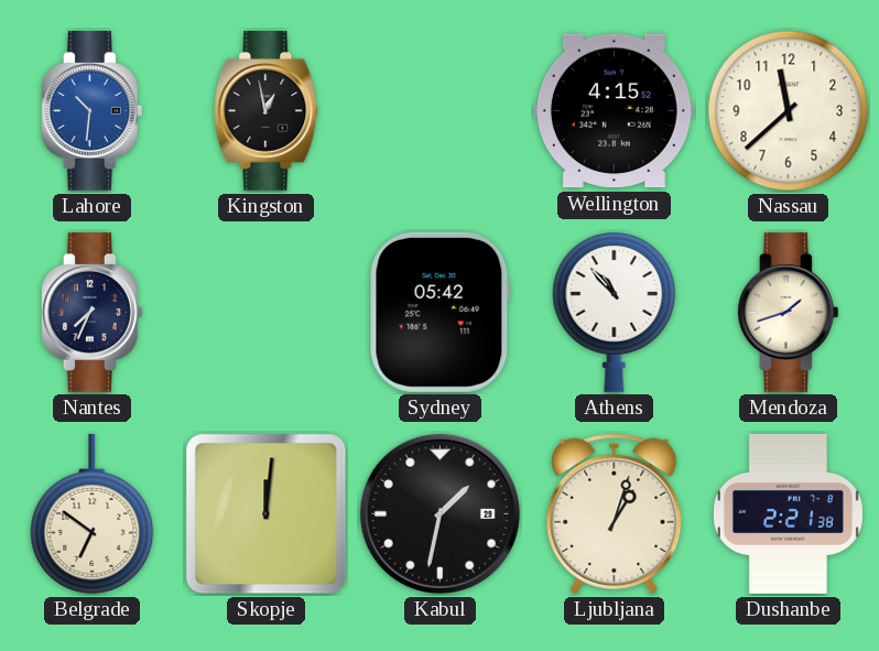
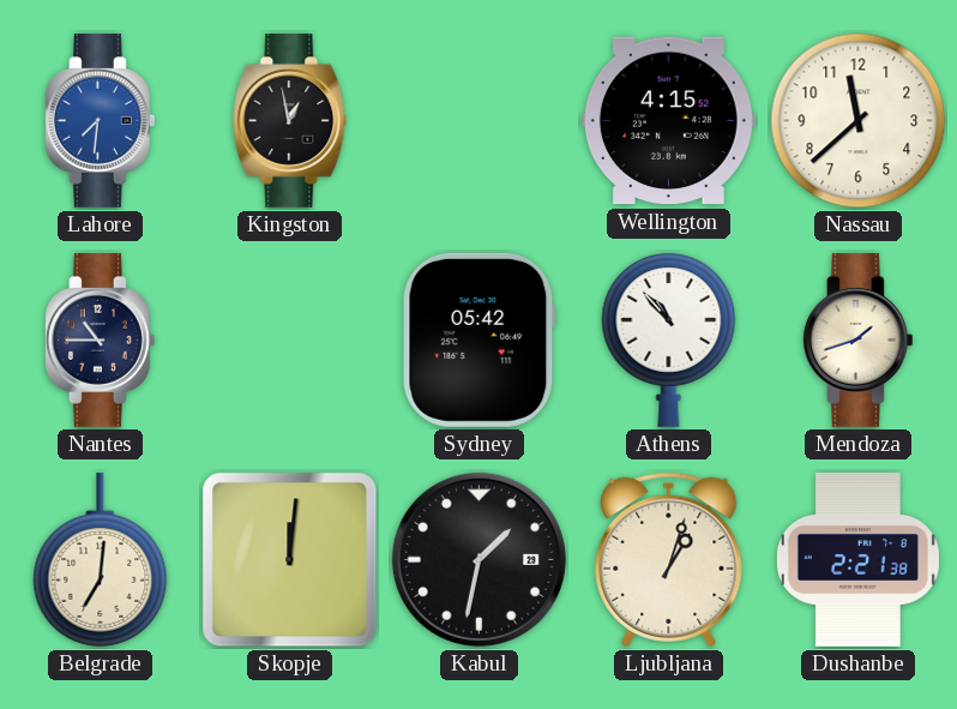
Lahore: 10:31 -> 7:31
Nantes: 7:34 -> 10:45
Belgrade: 6:51 -> 7:01
